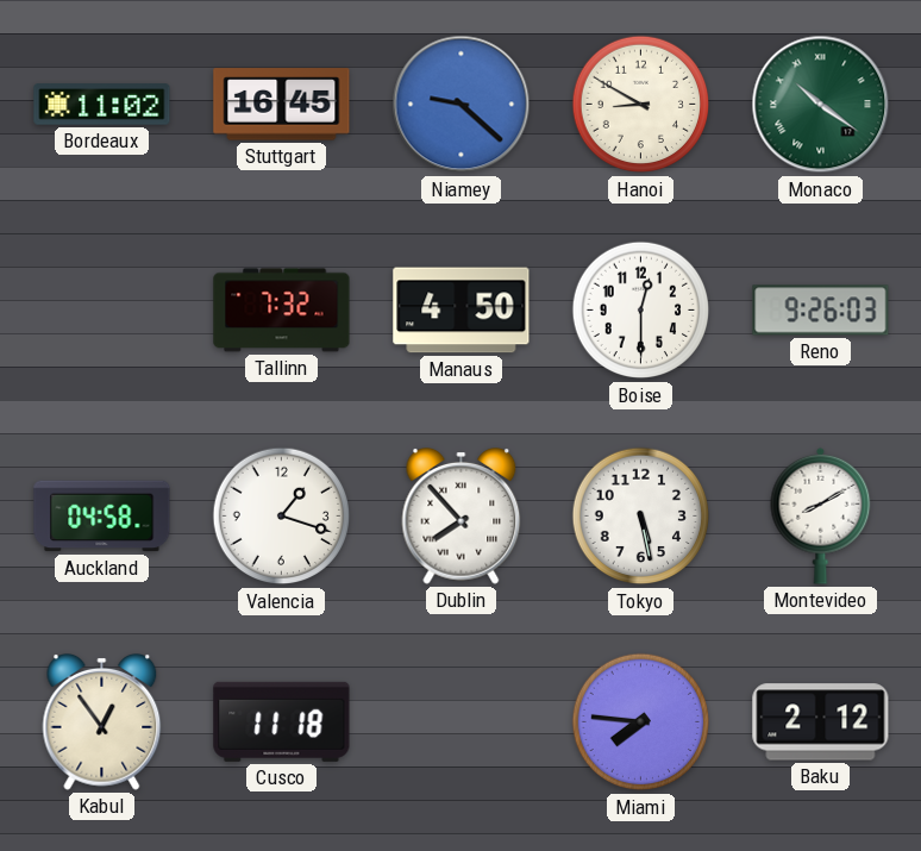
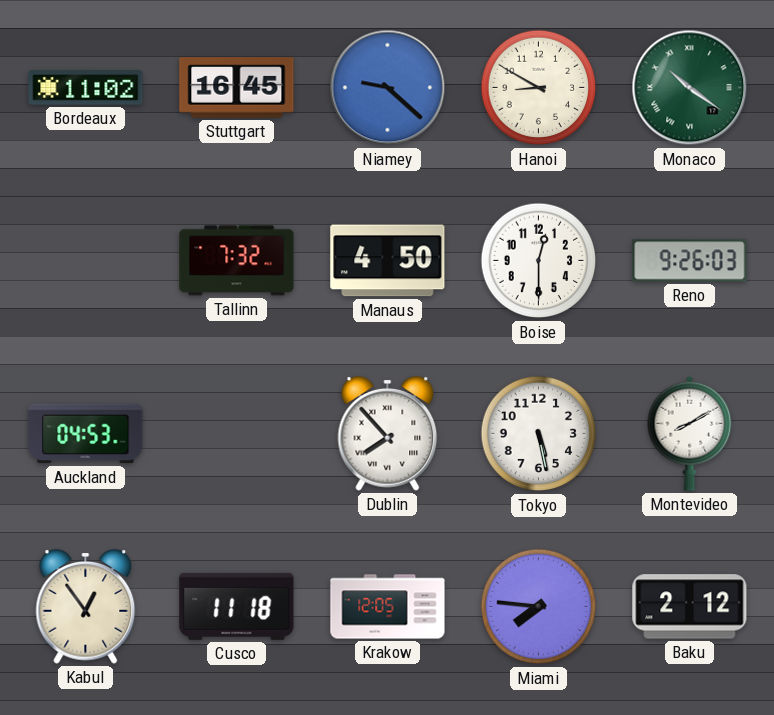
Auckland: 04:58 -> 04:53
Valencia: 1:18 -> none
Krakow: none -> 12:05
